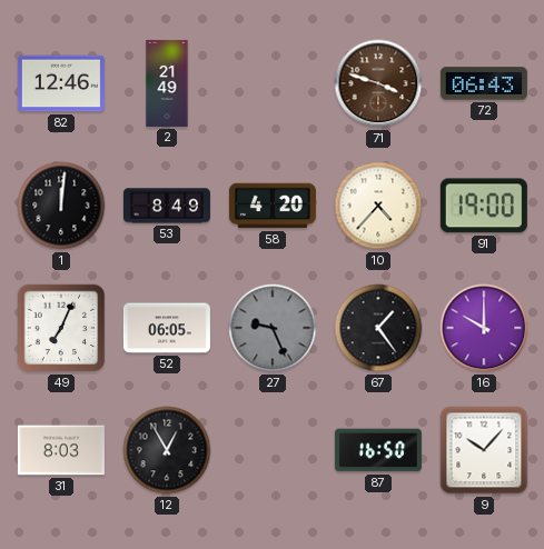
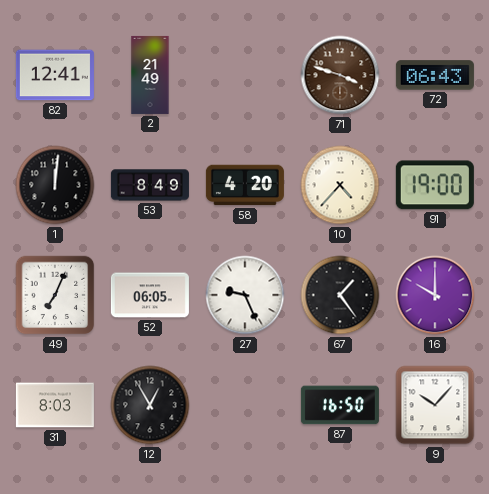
82: 12:46 -> 12:41
27 dial: grey -> white
